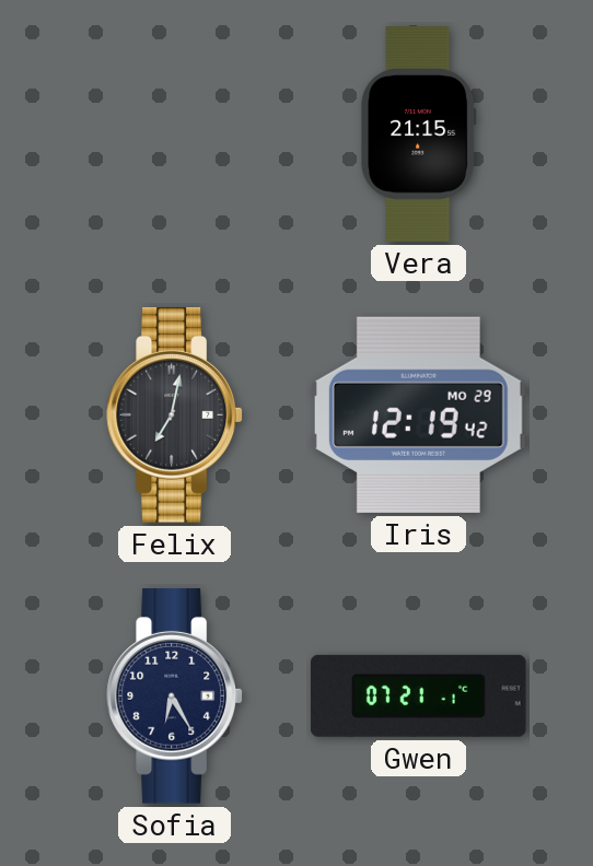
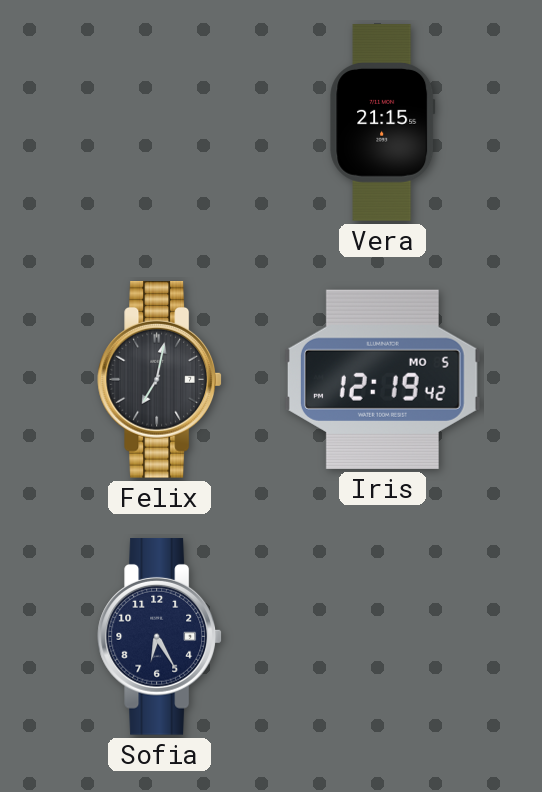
Iris date: MO 29 -> MO 5
Gwen: 07:21 -> none
